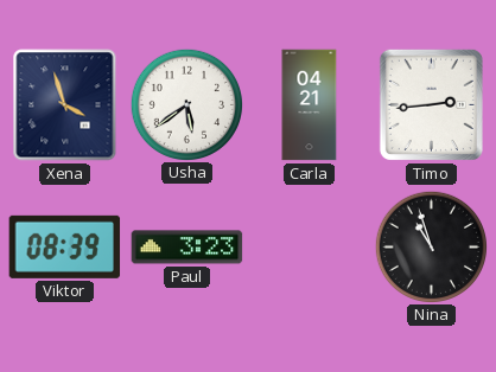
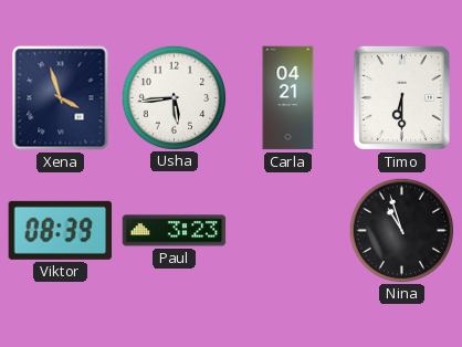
Usha: 5:39 -> 5:44
Timo: 2:44 -> 6:30
